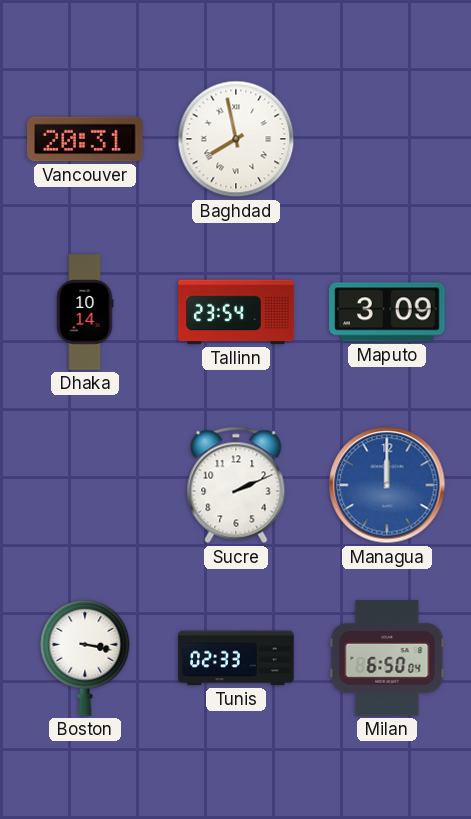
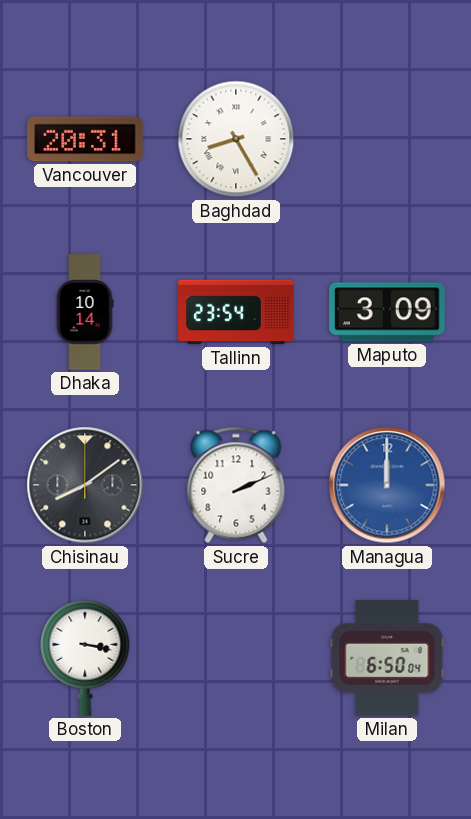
Baghdad: 7:58 -> 8:25
Chisinau: none -> 8:09
Tunis: 02:33 -> none
